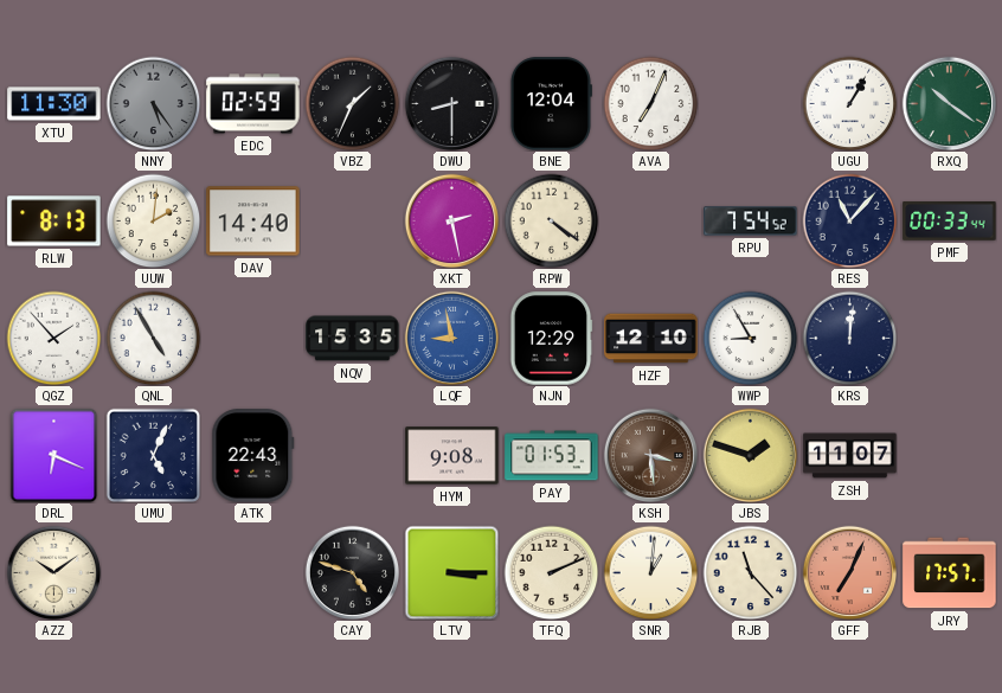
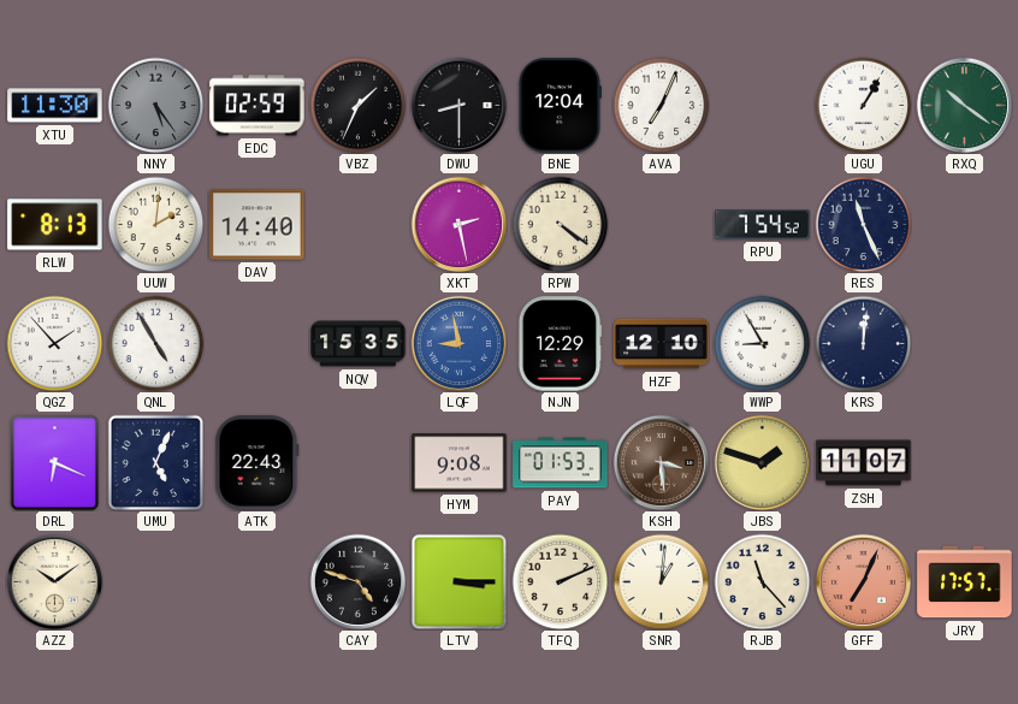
RES: 11:07 -> 11:26
PMF: 00:33 -> none
